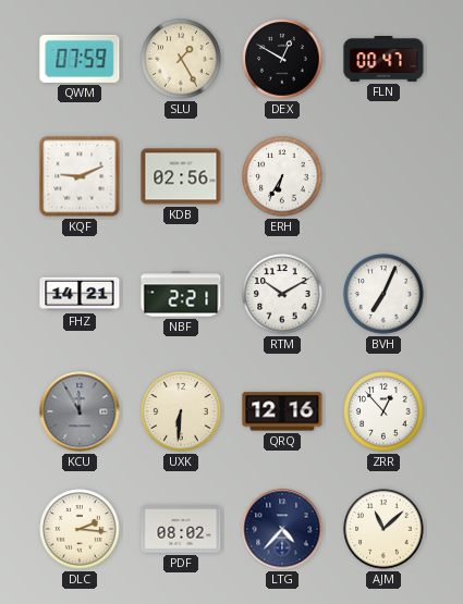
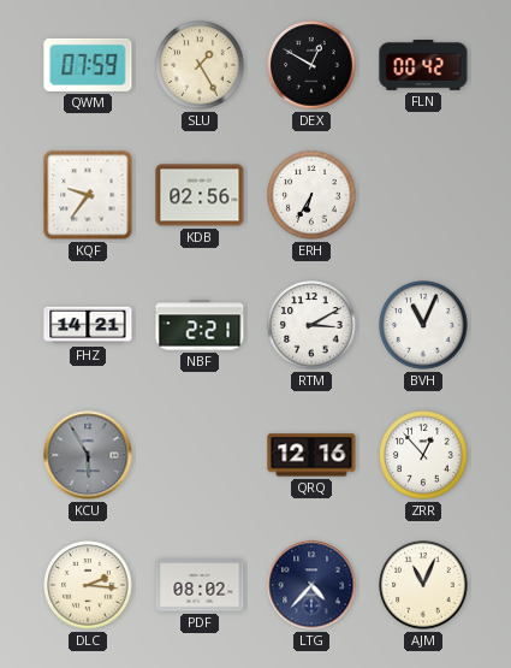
FLN: 00:47 -> 00:42
KQF: 9:11 -> 9:36
RTM: 10:10 -> 3:10
BVH: 7:04 -> 11:04
KCU: 11:55 -> 5:55
UXK: 6:31 -> none
AJM: 11:08 -> 11:04
